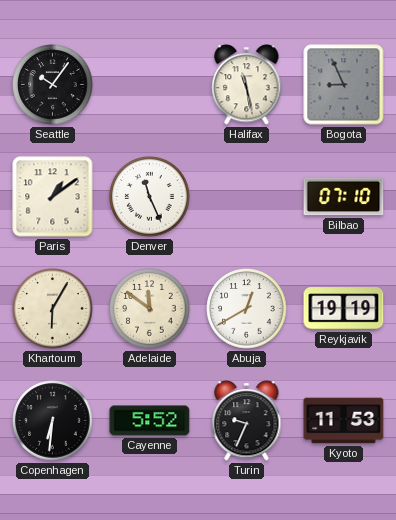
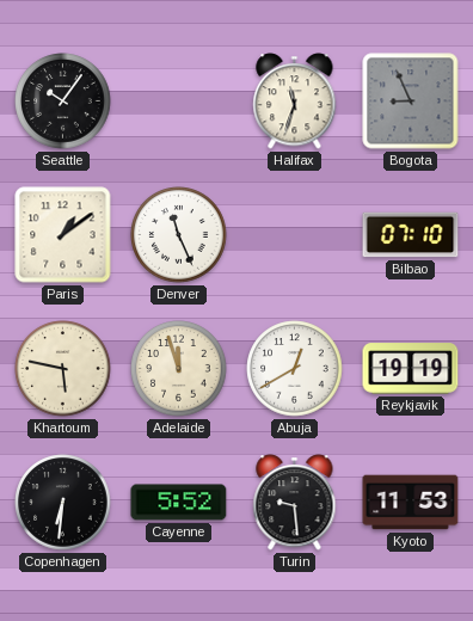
Halifax: 11:28 -> 11:33
Khartoum: 6:05 -> 5:47
Adelaide: 11:51 -> 11:57
Turin: 9:34 -> 9:29
